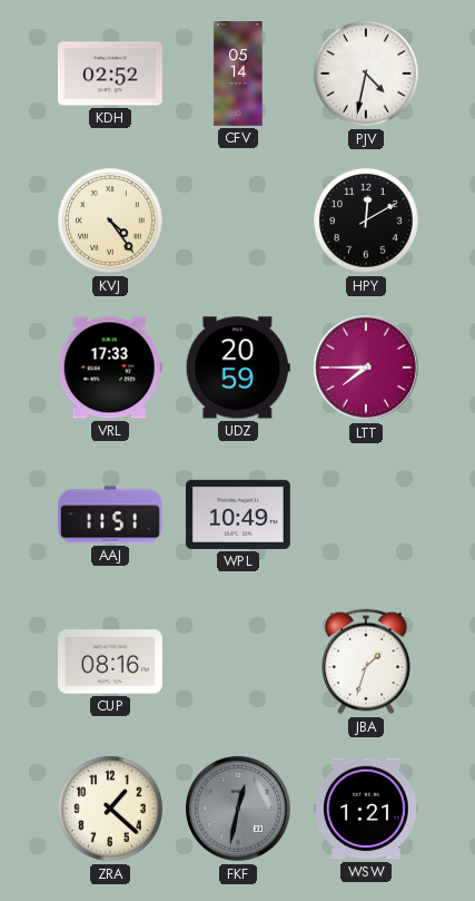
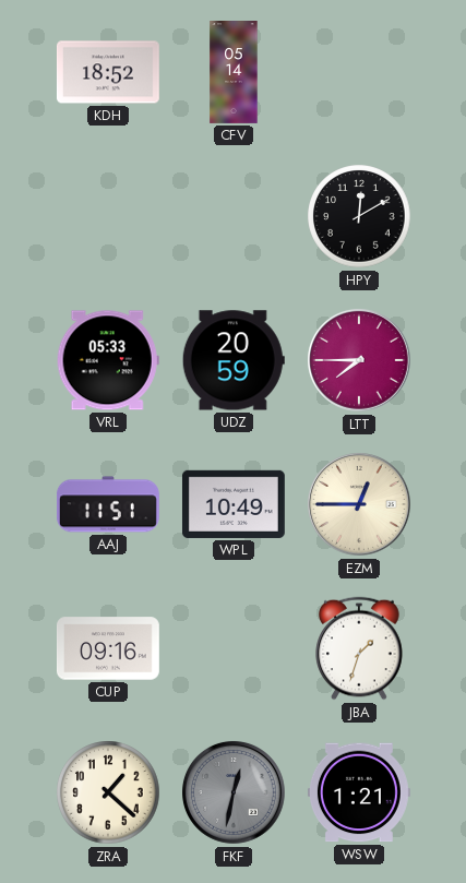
KDH: 02:52 -> 18:52
PJV: 4:32 -> none
KVJ: 4:24 -> none
VRL: 17:33 -> 05:33
EZM: none -> 12:45
CUP: 08:16 -> 09:16
